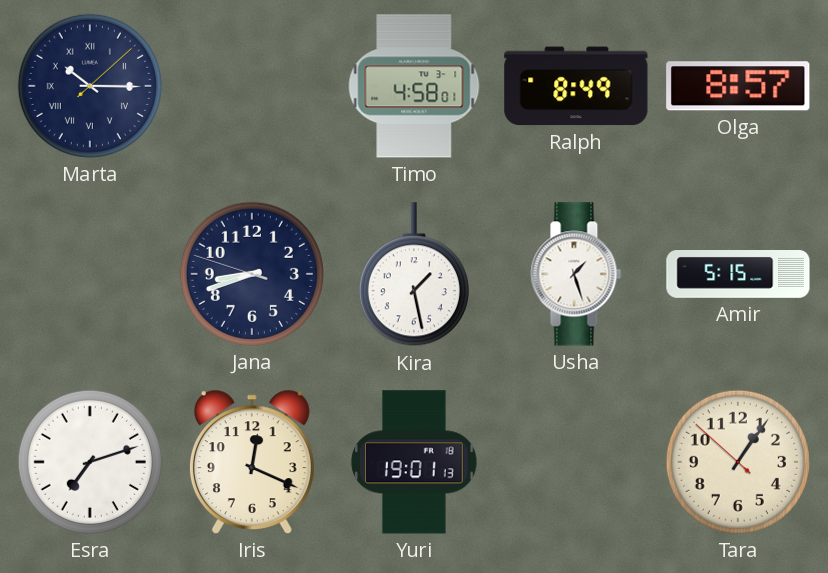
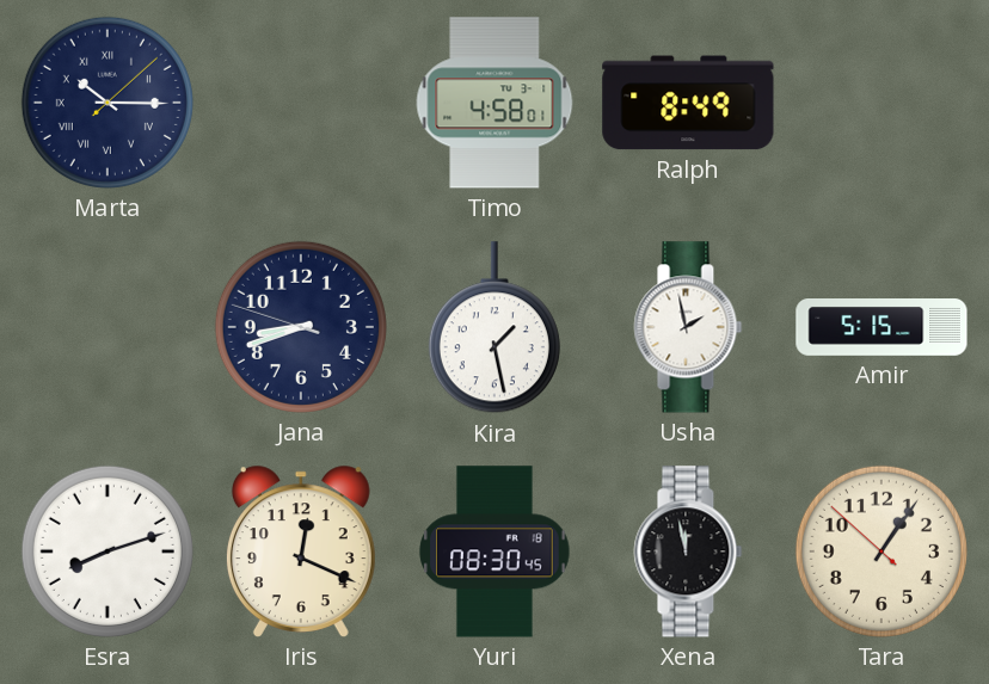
Olga: 8:57 -> none
Usha: 1:27 -> 1:58
Esra: 7:12 -> 8:12
Yuri: 19:01 -> 08:30
Xena: none -> 11:58
